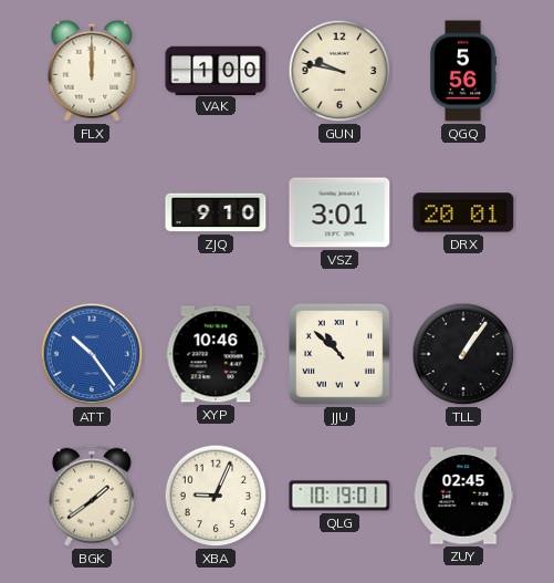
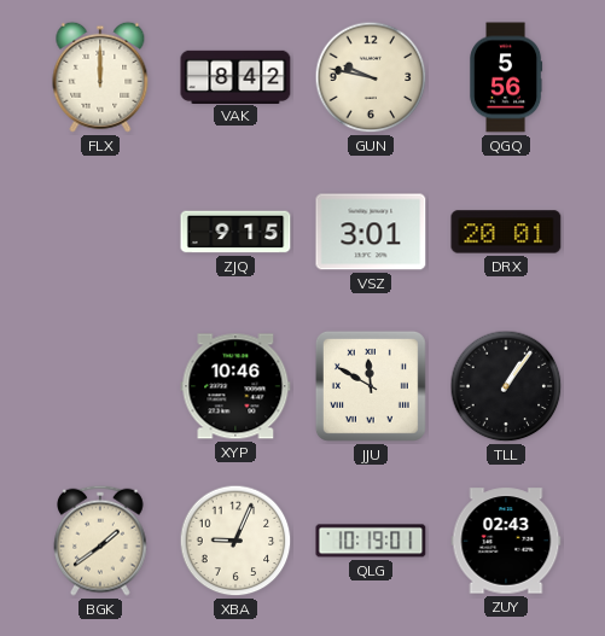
VAK: 1:00 -> 8:42
ZJQ: 9:10 -> 9:15
ATT: 10:24 -> none
JJU: 10:52 -> 11:50
ZUY: 02:45 -> 02:43
